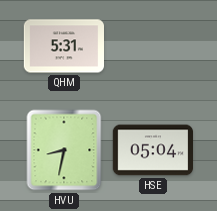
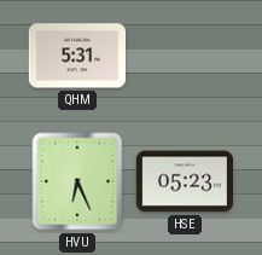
HVU: 8:32 -> 6:26
HSE: 05:04 -> 05:23
